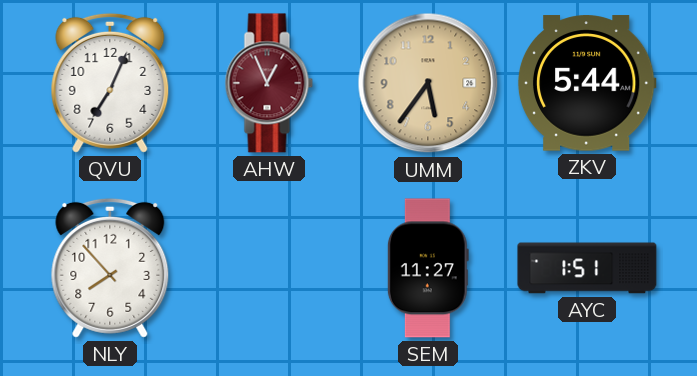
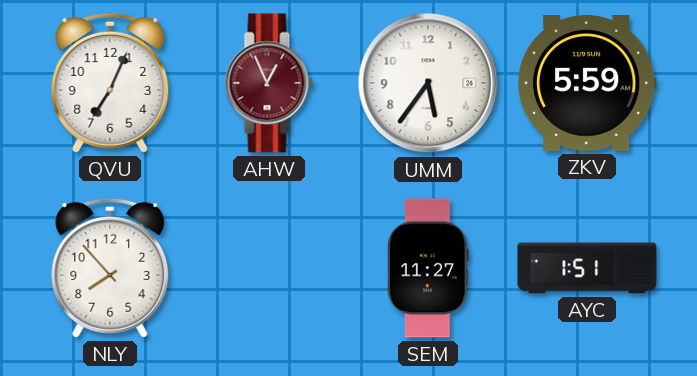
UMM dial: champagne -> white
ZKV: 5:44 -> 5:59
